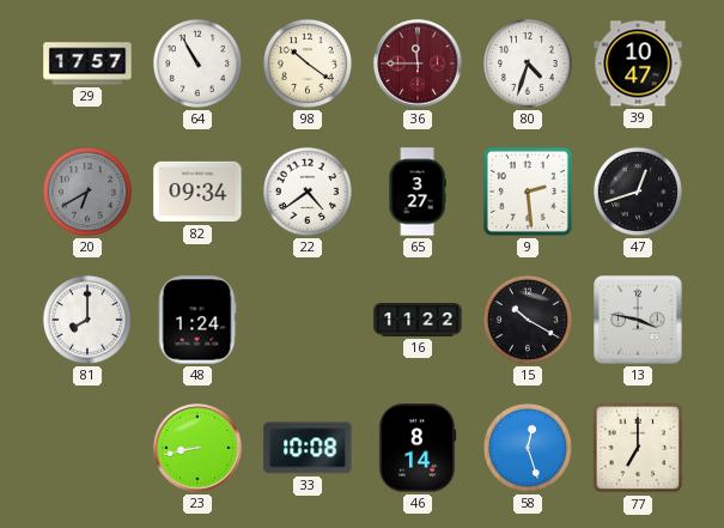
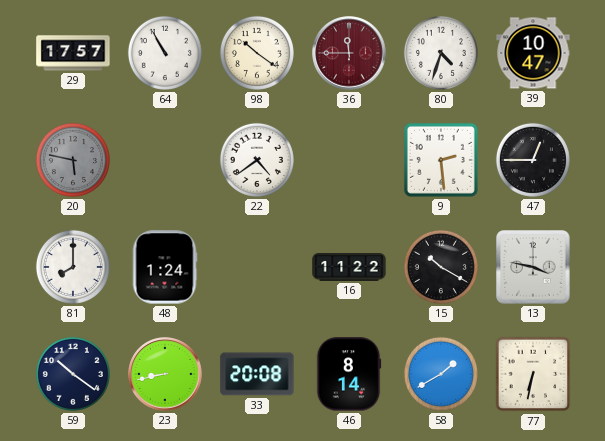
20: 6:40 -> 5:47
82: 09:34 -> none
65: 3:27 -> none
47: 12:42 -> 12:45
59: none -> 10:21
33: 10:08 -> 20:08
58: 12:27 -> 1:40
77: 7:00 -> 6:32
